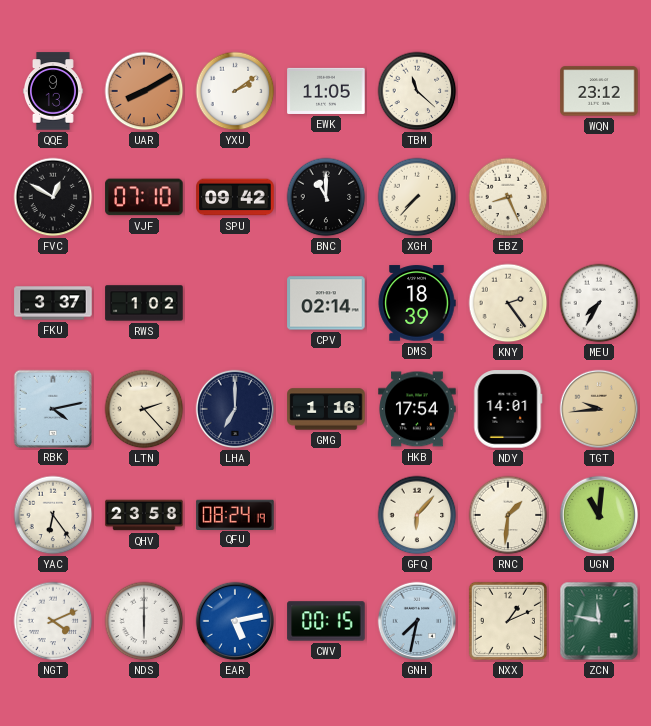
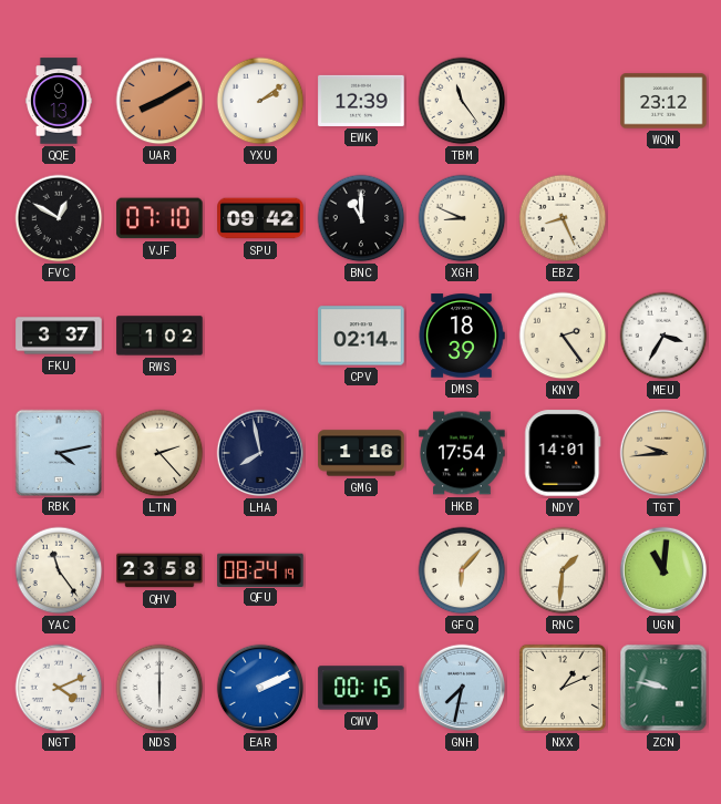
EWK: 11:05 -> 12:39
TBM: 11:22 -> 11:24
XGH: 7:37 -> 8:49
MEU: 7:35 -> 3:35
LHA: 7:00 -> 7:58
YAC: 6:24 -> 11:24
EAR: 5:13 -> 2:11
ZCN: 11:47 -> 9:47
